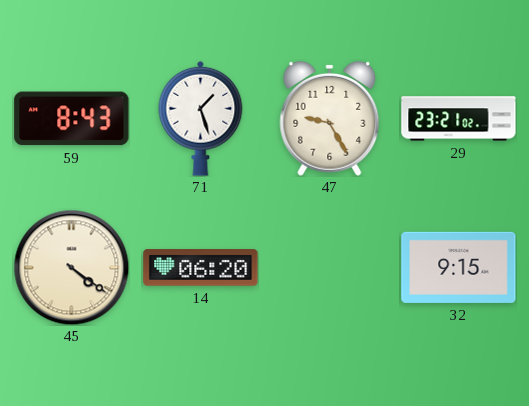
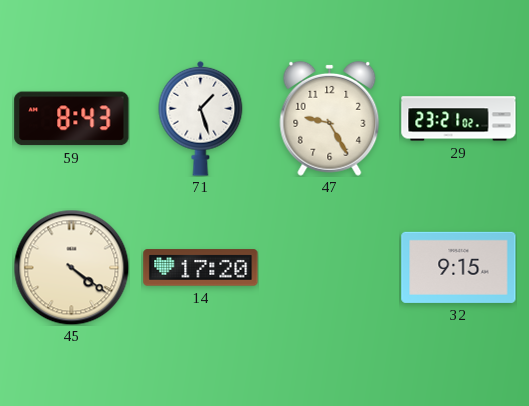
14: 06:20 -> 17:20
